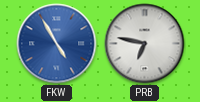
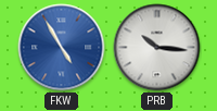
PRB: 6:47 -> 10:16
